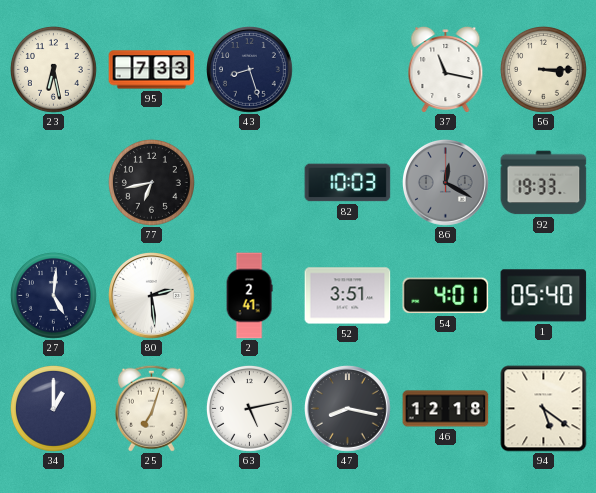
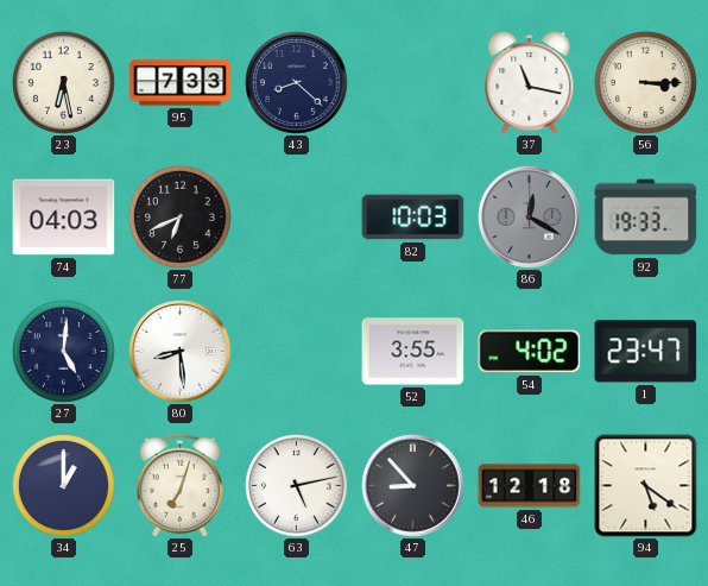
43: 8:27 -> 8:22
74: none -> 04:03
77: 6:43 -> 6:41
80: 2:29 -> 8:29
2: 2:41 -> none
52: 3:51 -> 3:55
54: 4:01 -> 4:02
1: 05:40 -> 23:47
47: 8:17 -> 8:53
